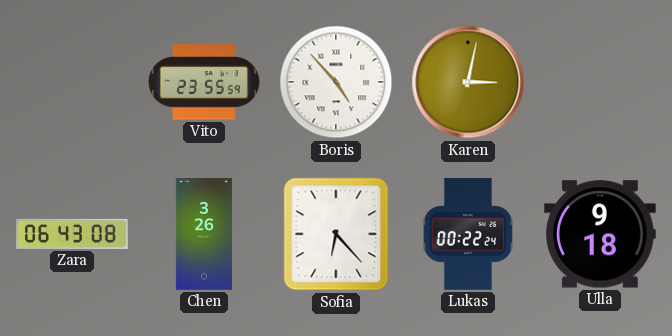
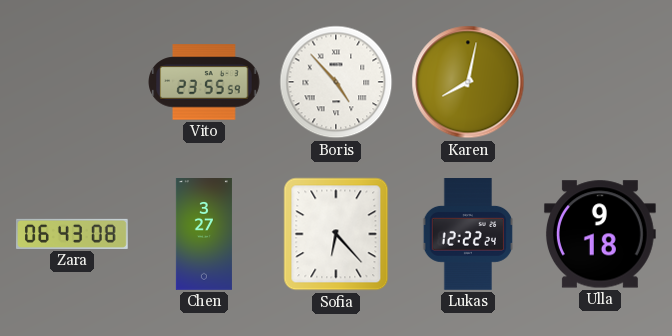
Karen: 3:02 -> 8:02
Chen: 3:26 -> 3:27
Lukas: 00:22 -> 12:22
